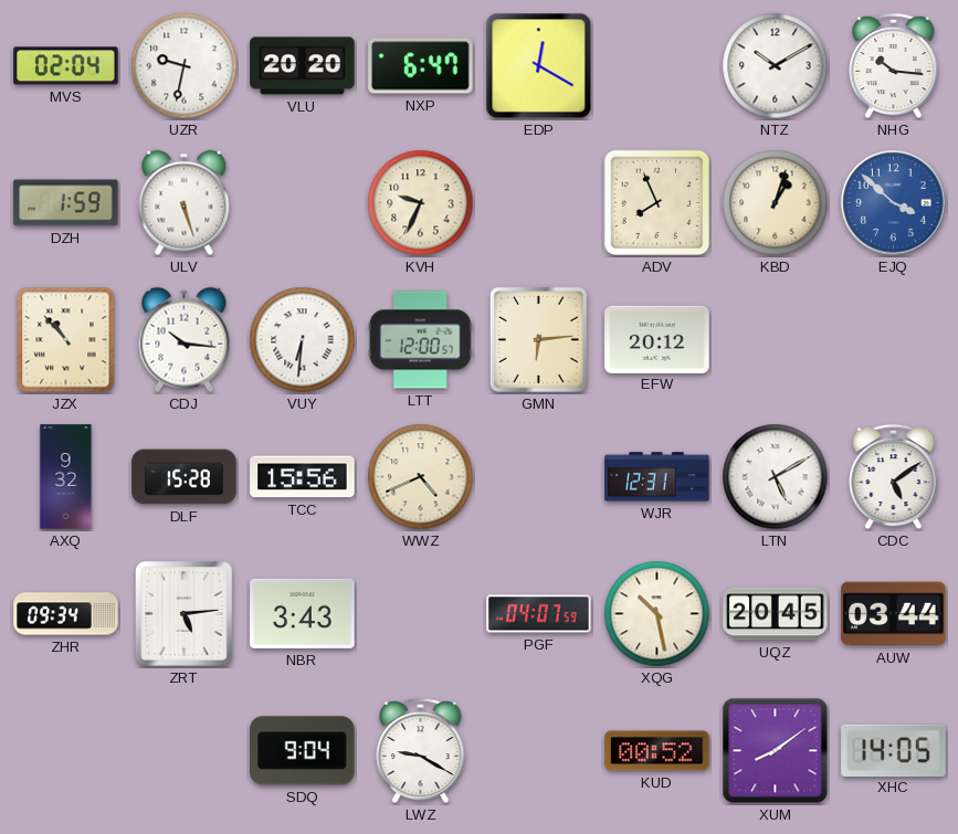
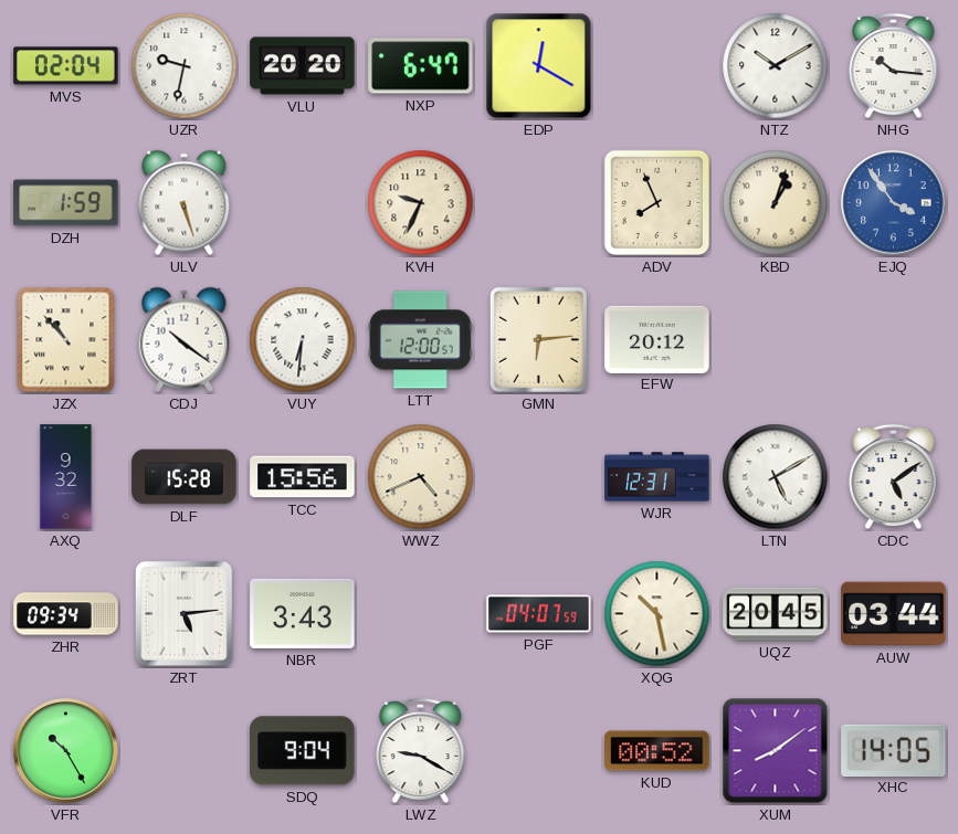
EJQ: 3:52 -> 3:54
CDJ: 10:16 -> 10:21
VFR: none -> 10:25
